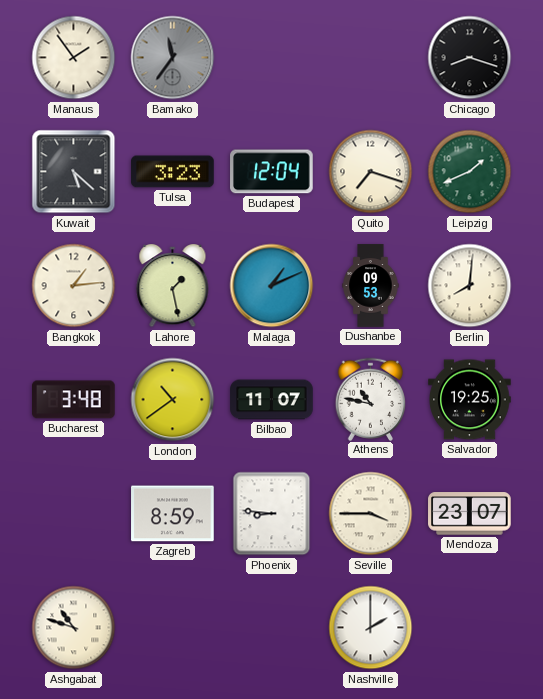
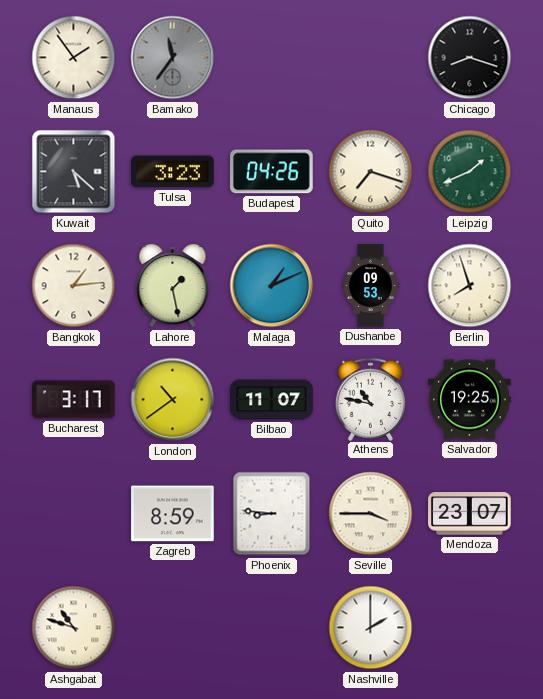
Budapest: 12:04 -> 04:26
Berlin: 8:01 -> 7:57
Bucharest: 3:48 -> 3:17
